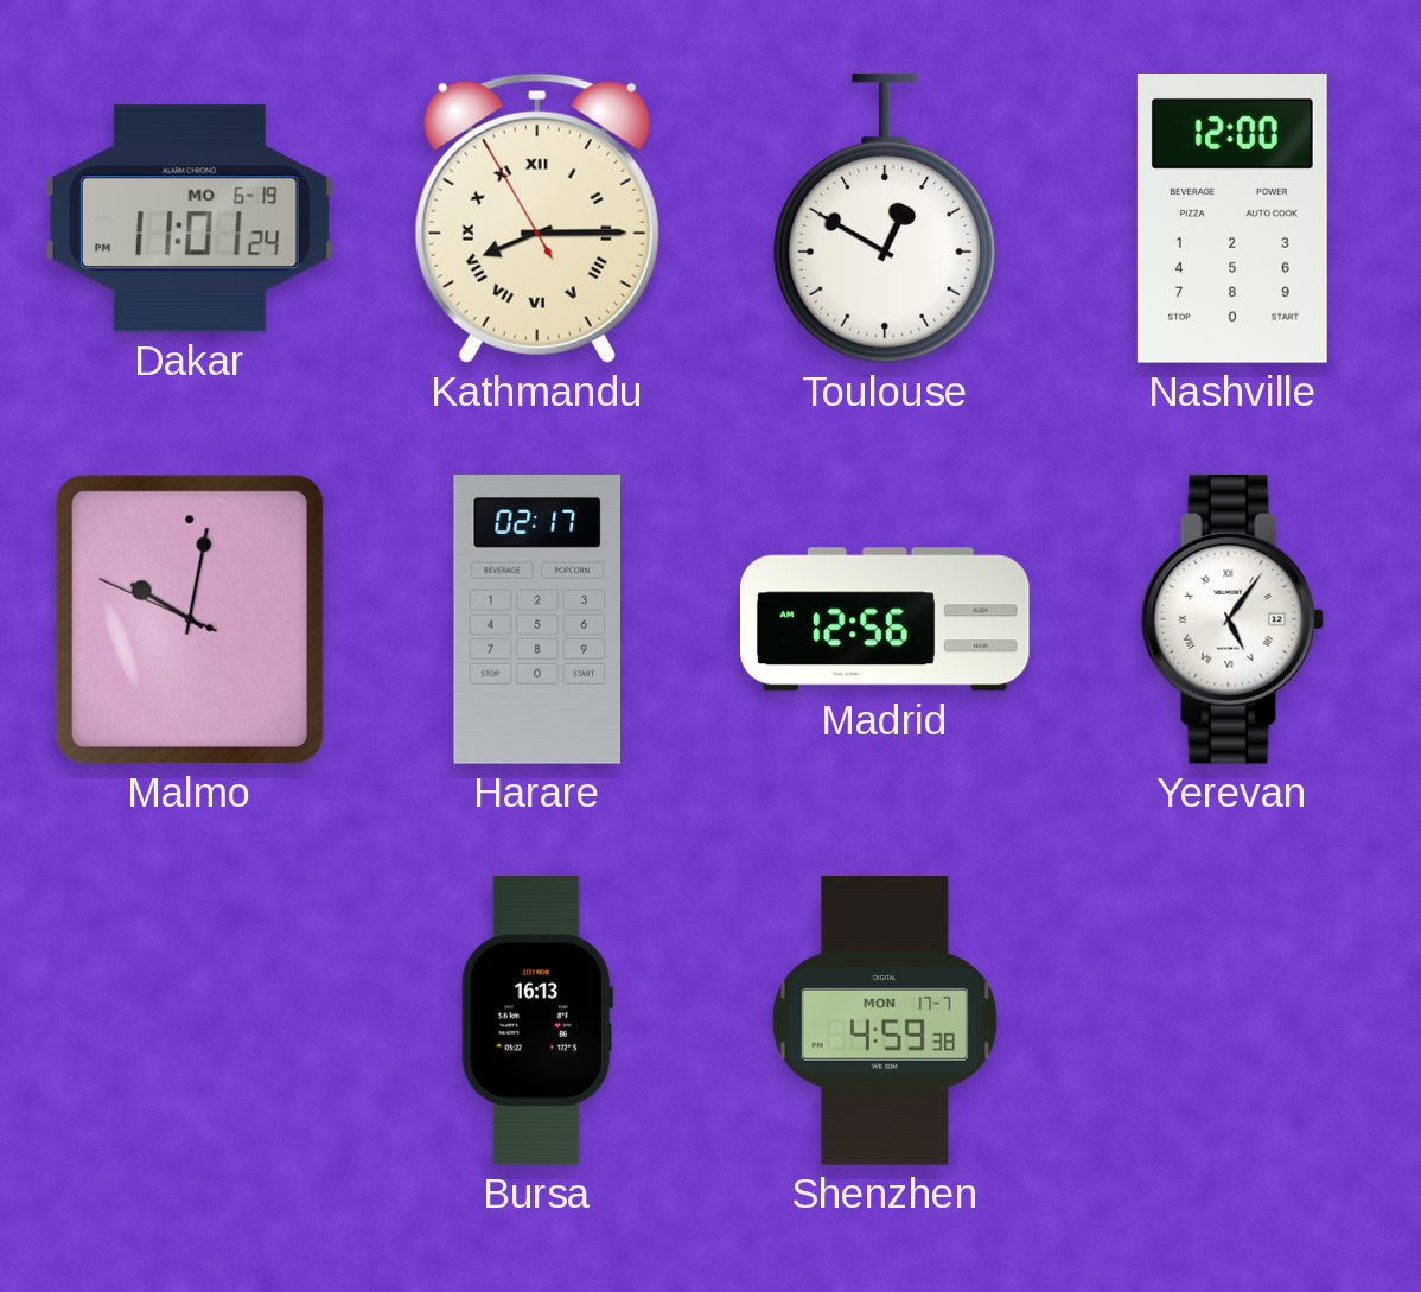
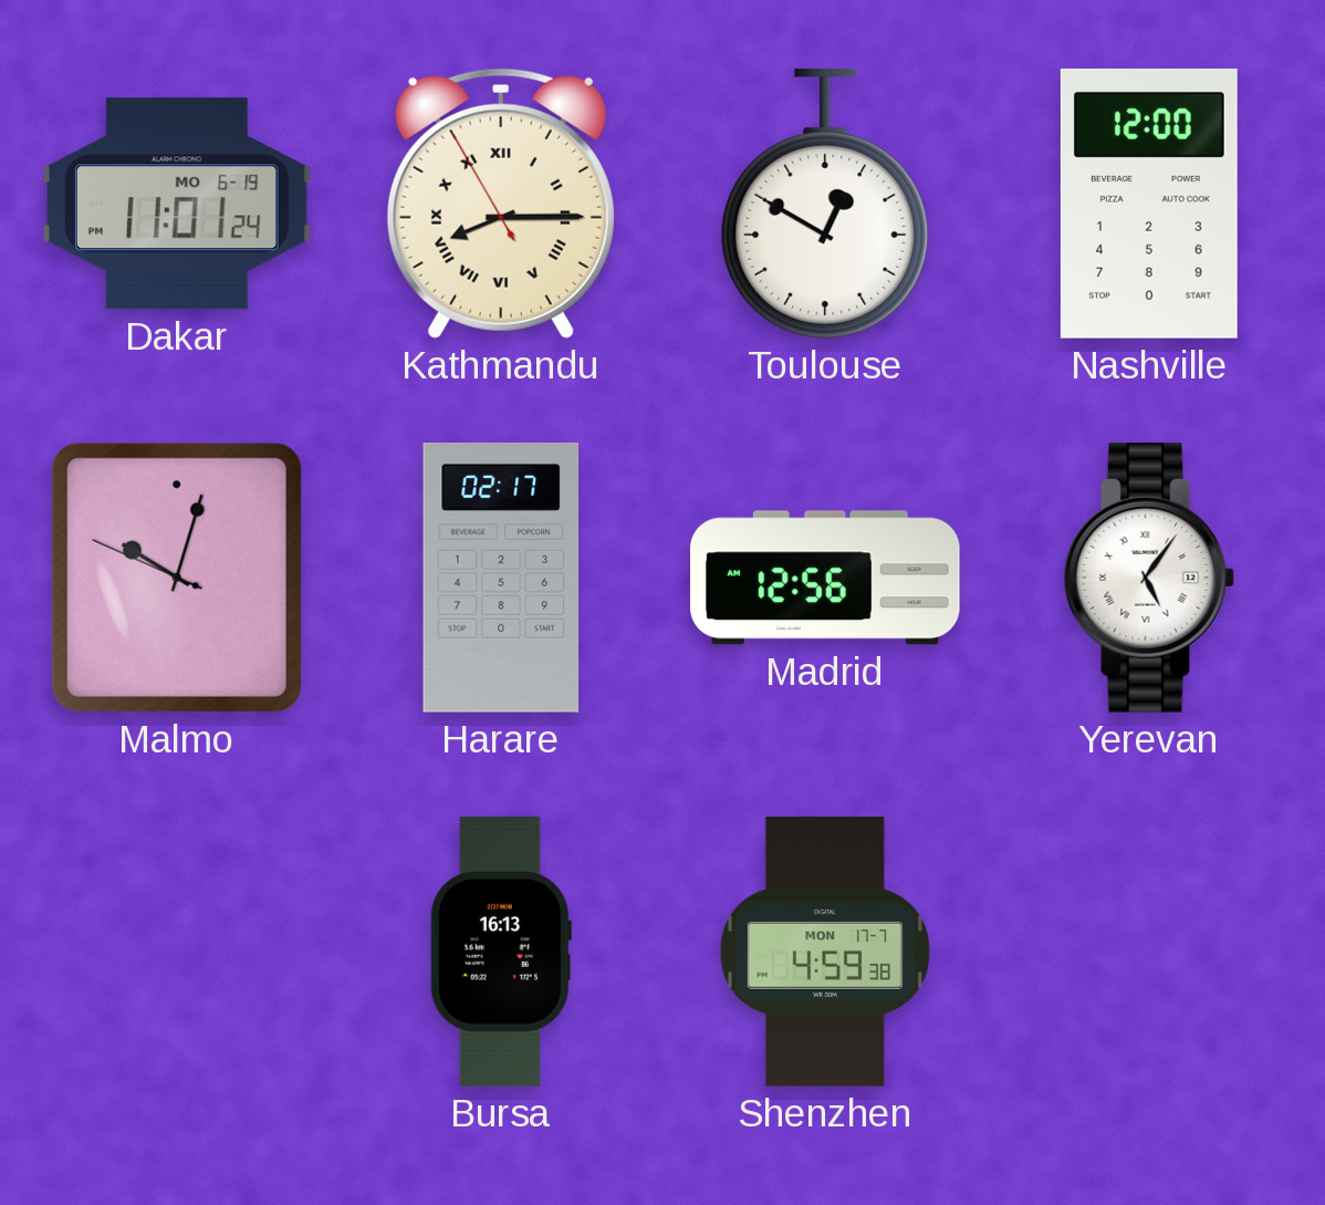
Malmo: 10:01 -> 10:02
